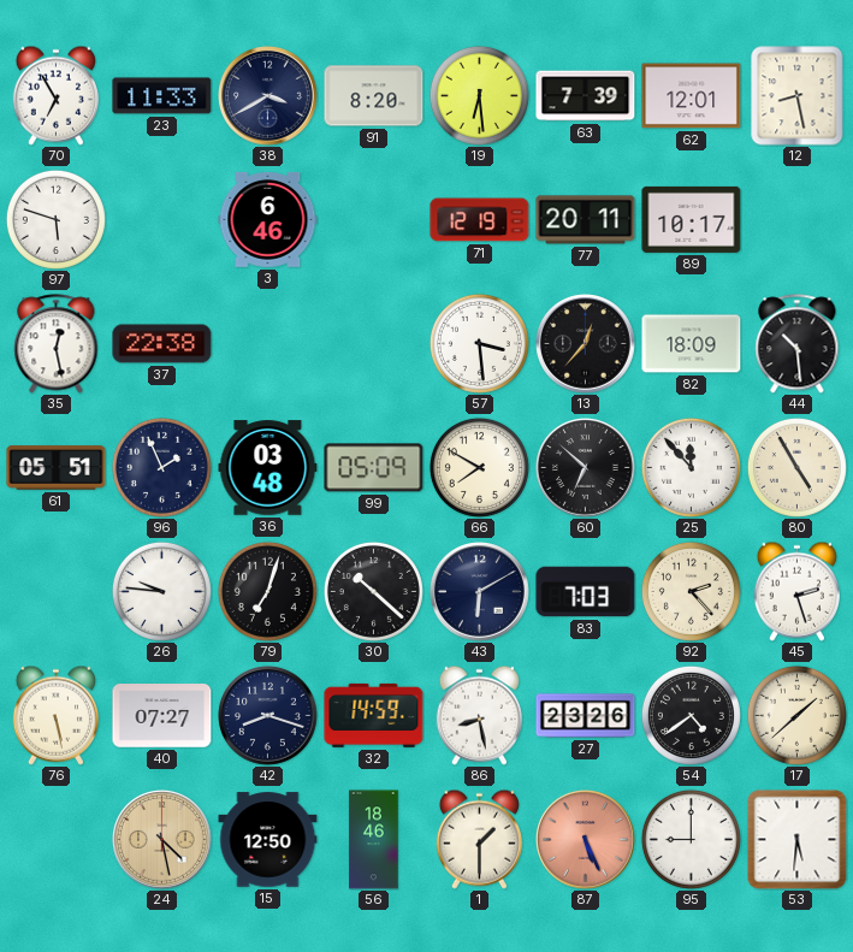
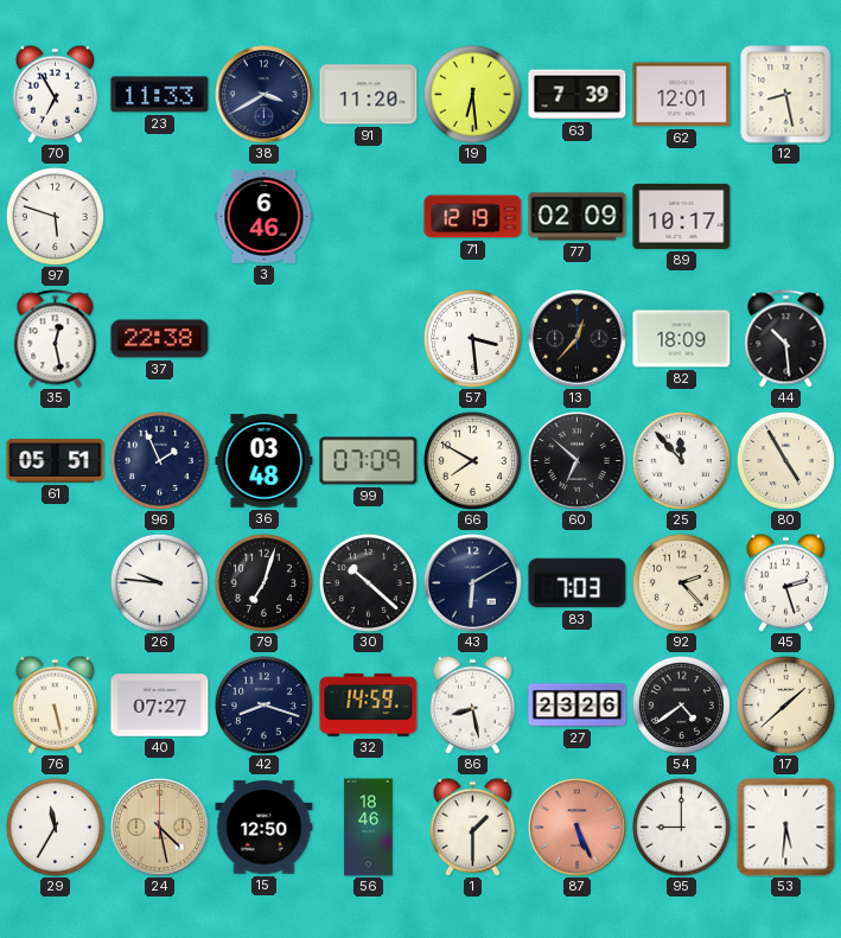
91: 8:20 -> 11:20
77: 20:11 -> 02:09
99: 05:09 -> 07:09
29: none -> 11:35
